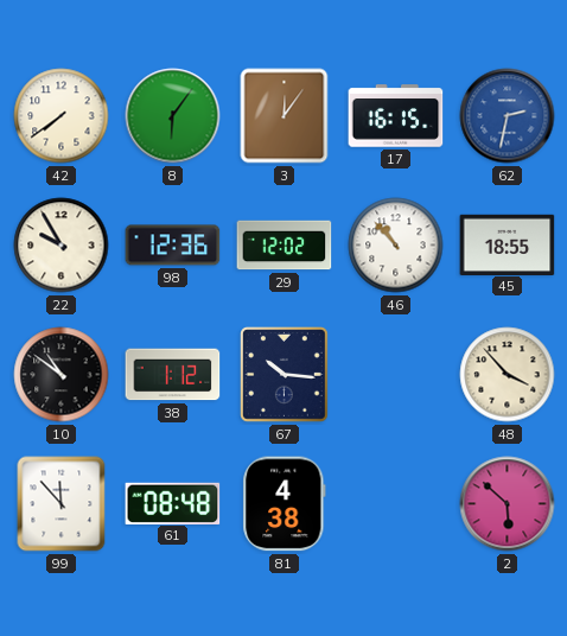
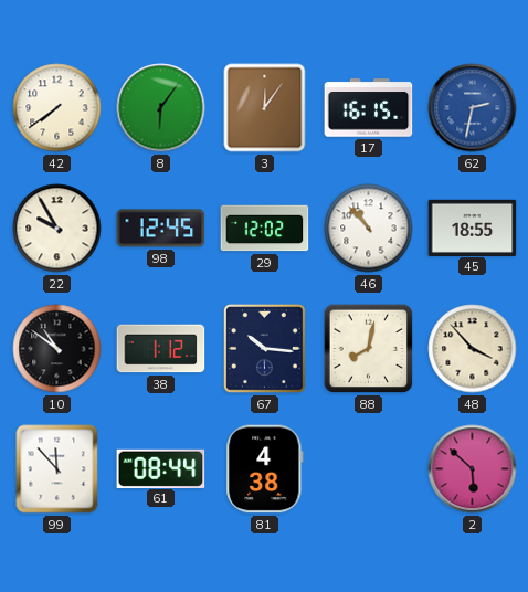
98: 12:36 -> 12:45
88: none -> 8:02
61: 08:48 -> 08:44
